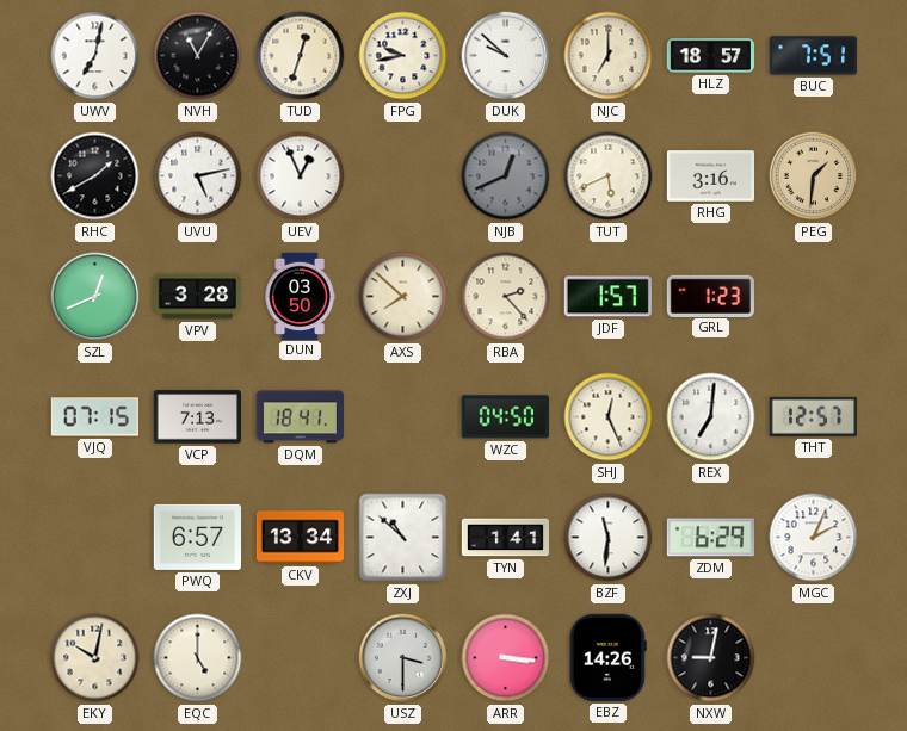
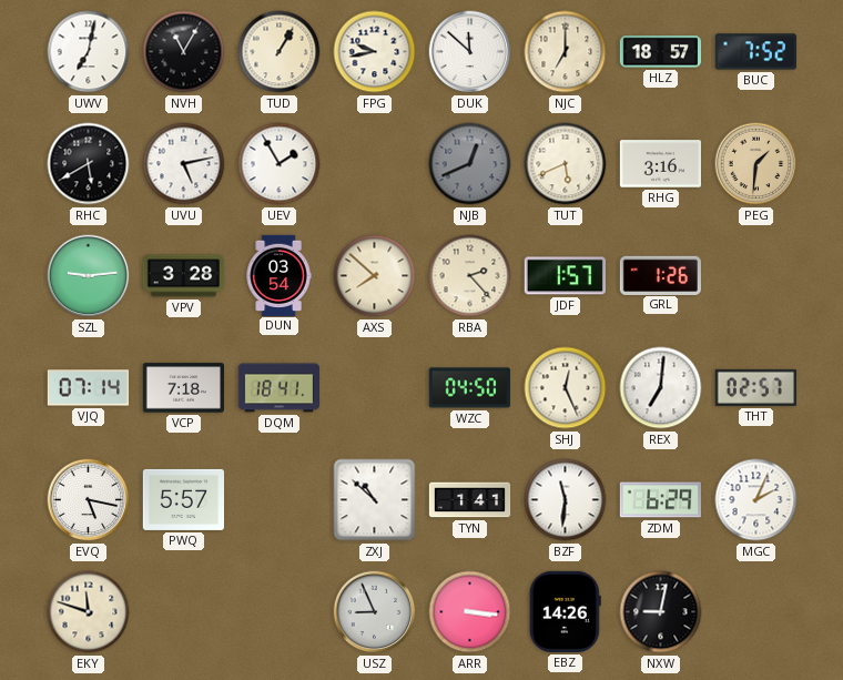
TUD: 12:33 -> 1:05
DUK: 9:52 -> 11:52
BUC: 7:51 -> 7:52
RHC: 1:40 -> 5:40
UEV: 12:56 -> 1:55
SZL: 12:41 -> 9:14
DUN: 03:50 -> 03:54
GRL: 1:23 -> 1:26
VJQ: 07:15 -> 07:14
VCP: 7:13 -> 7:18
THT: 12:57 -> 02:57
EVQ: none -> 5:17
PWQ: 6:57 -> 5:57
CKV: 13:34 -> none
EKY: 10:02 -> 11:48
EQC: 5:00 -> none
USZ: 3:30 -> 8:56
